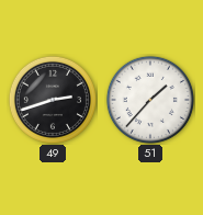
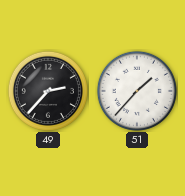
49: 2:42 -> 2:37
